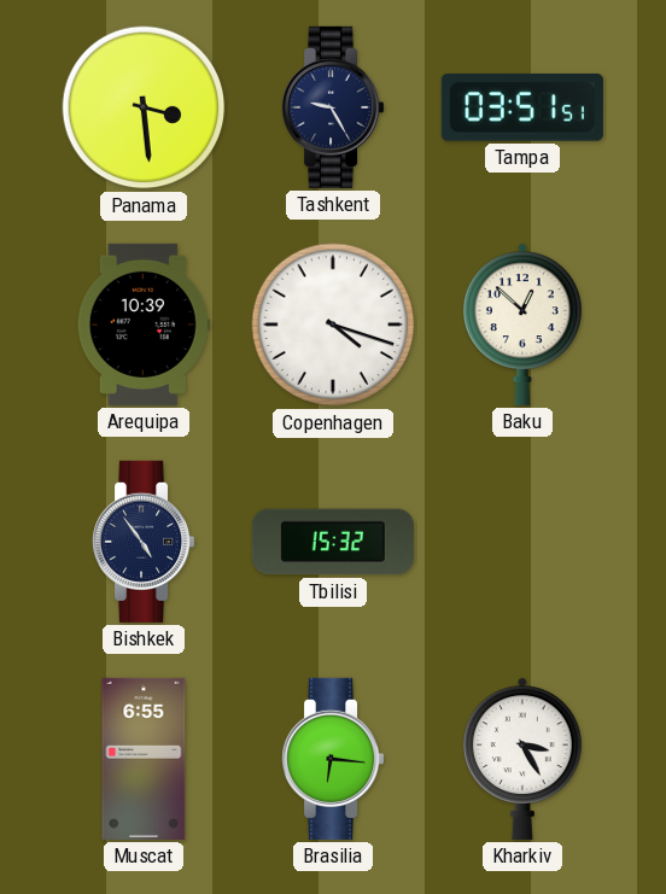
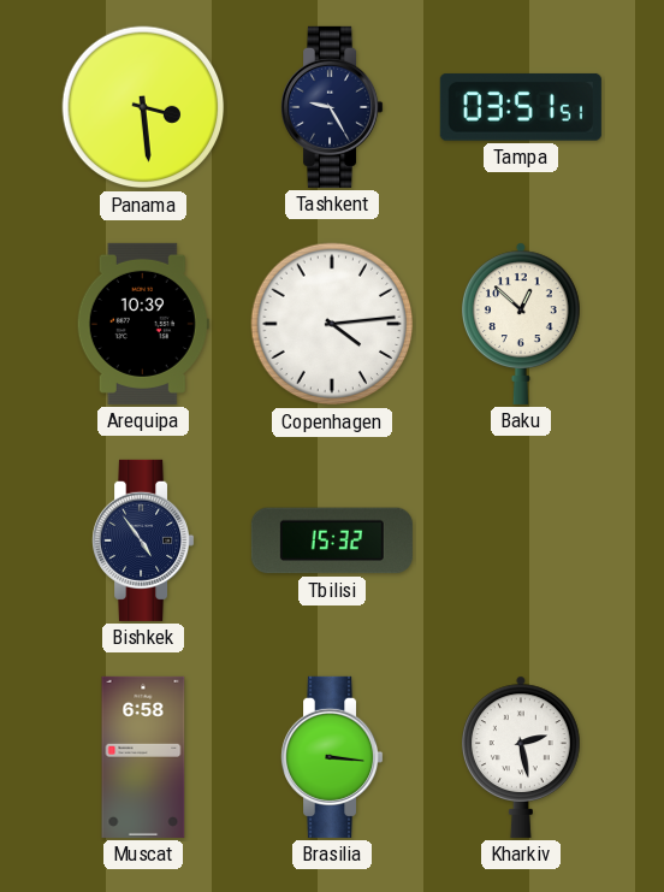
Copenhagen: 4:18 -> 4:14
Muscat: 6:55 -> 6:58
Brasilia: 6:16 -> 3:16
Kharkiv: 3:25 -> 2:28
